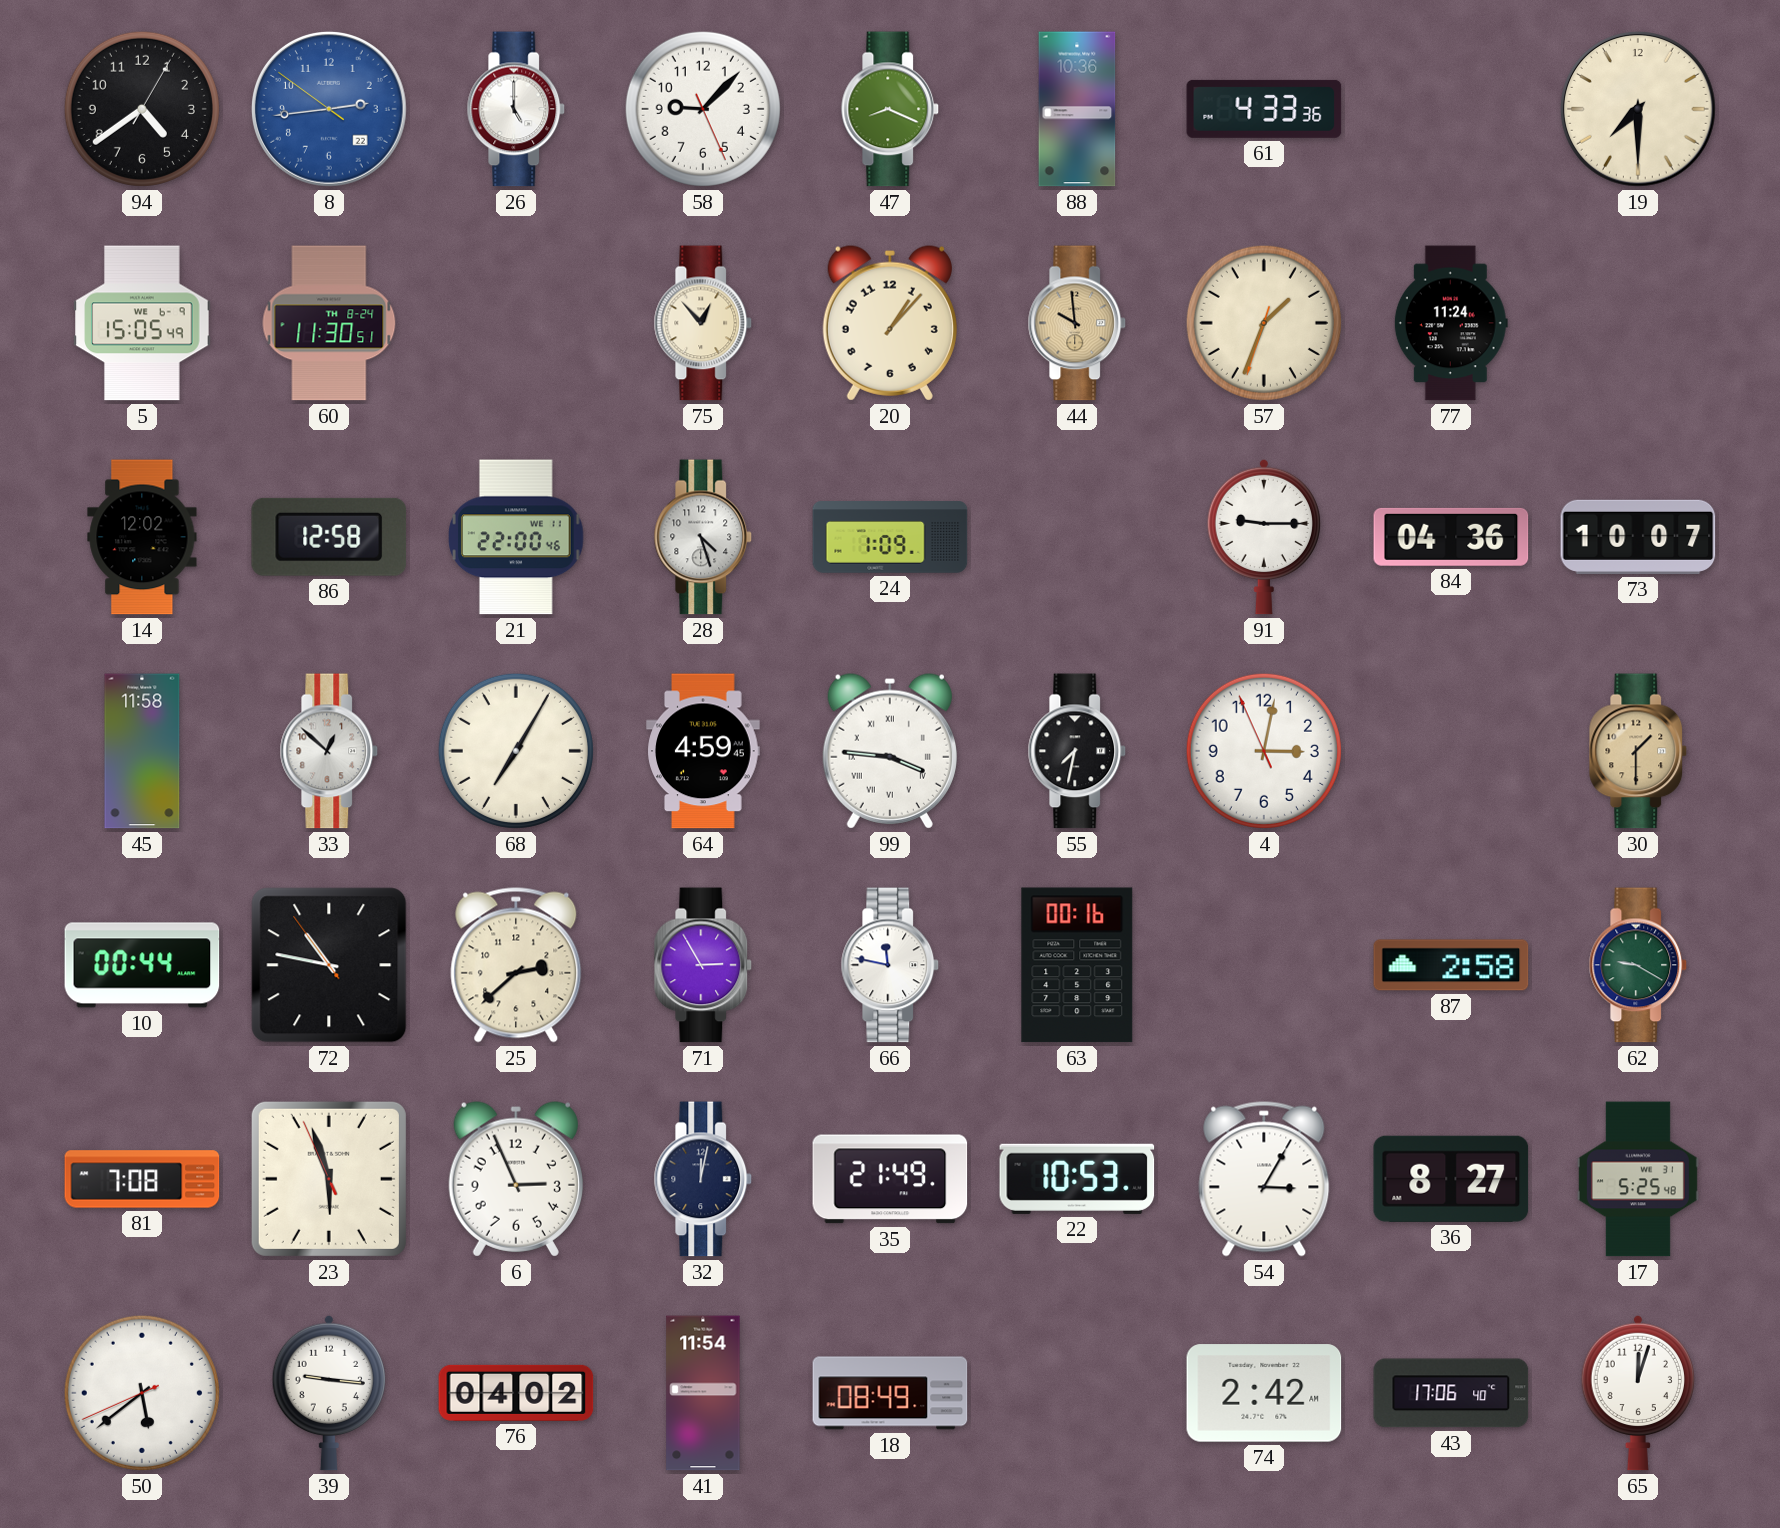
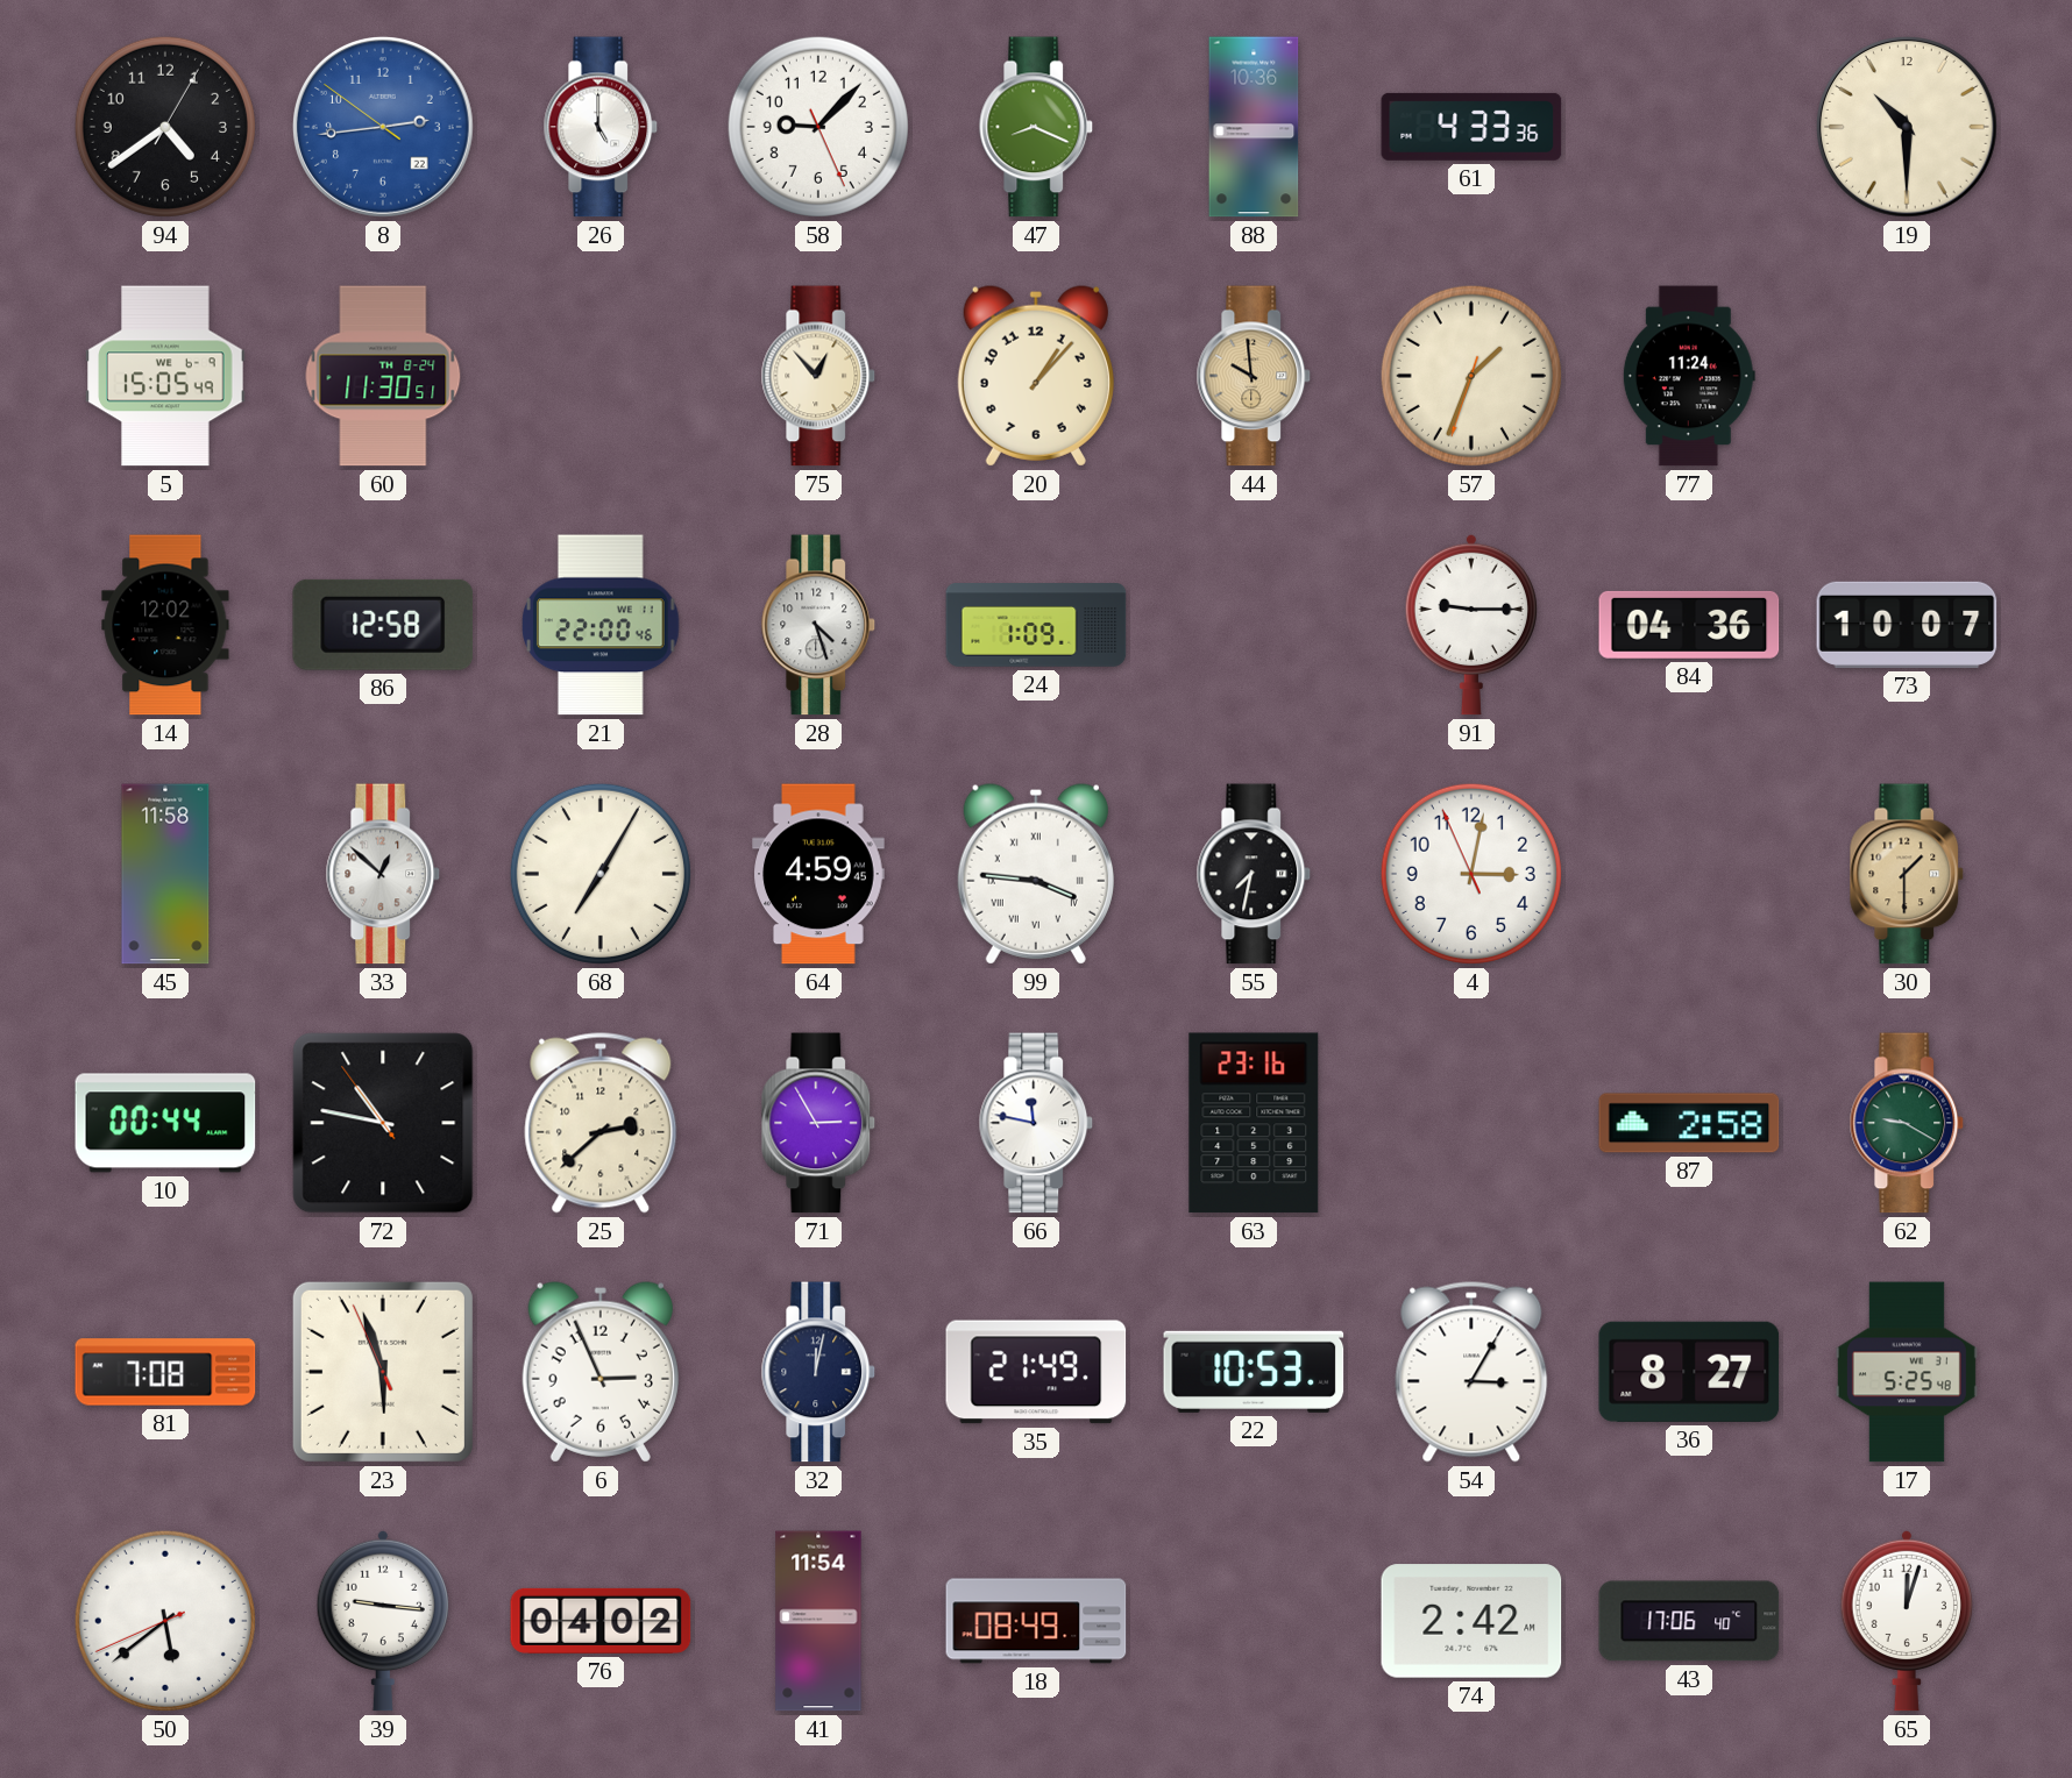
19: 7:30 -> 10:30
63: 00:16 -> 23:16
